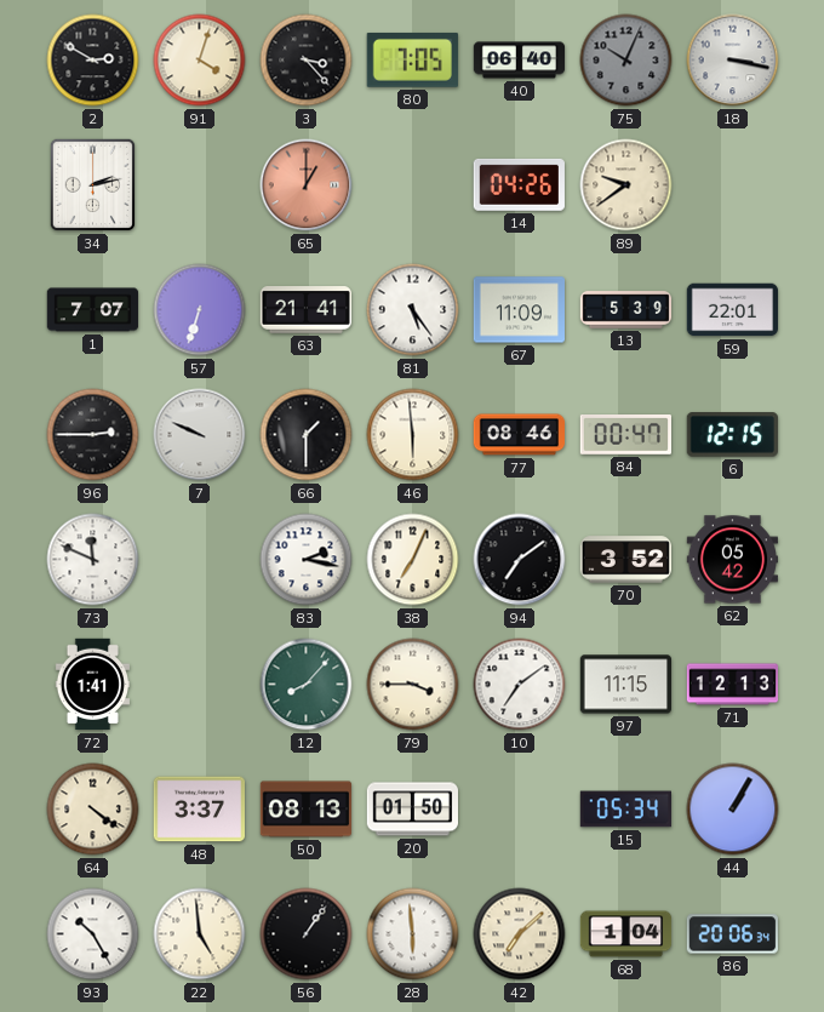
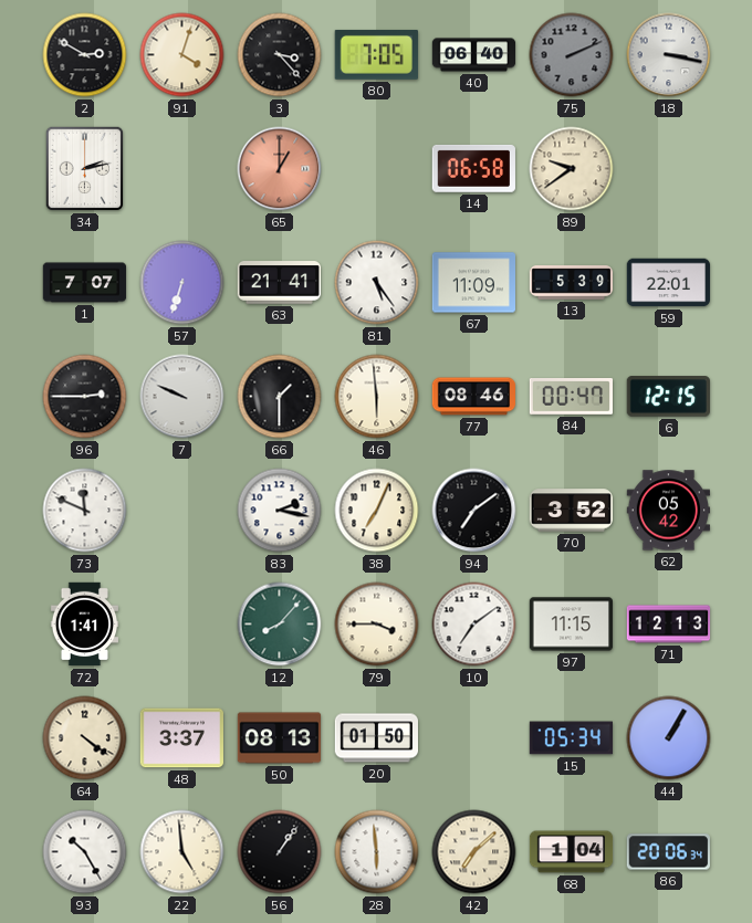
75: 10:04 -> 2:11
14: 04:26 -> 06:58
